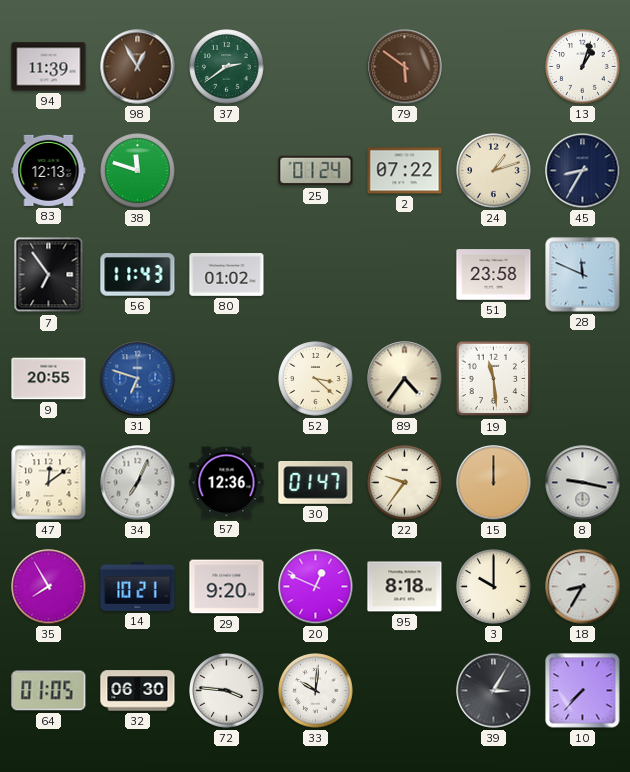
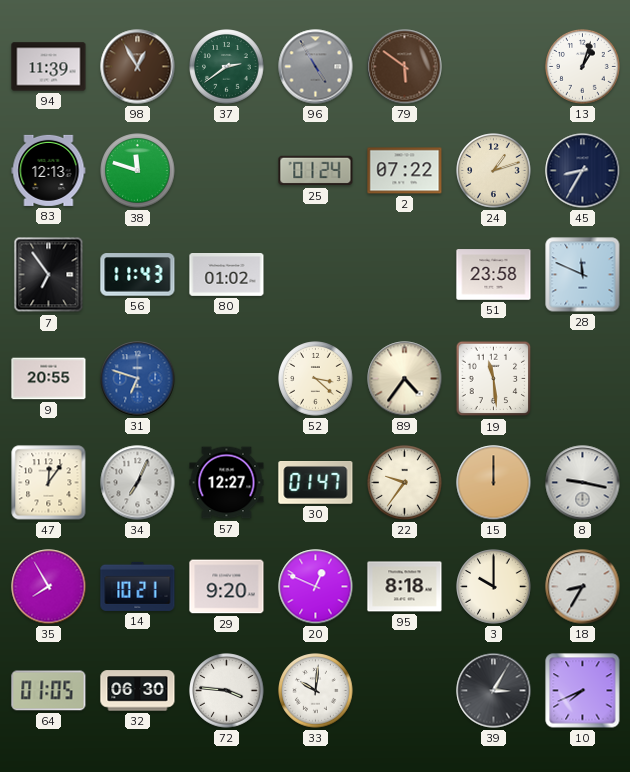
96: none -> 4:55
47: 12:09 -> 12:06
57: 12:36 -> 12:27
10: 7:37 -> 7:41
